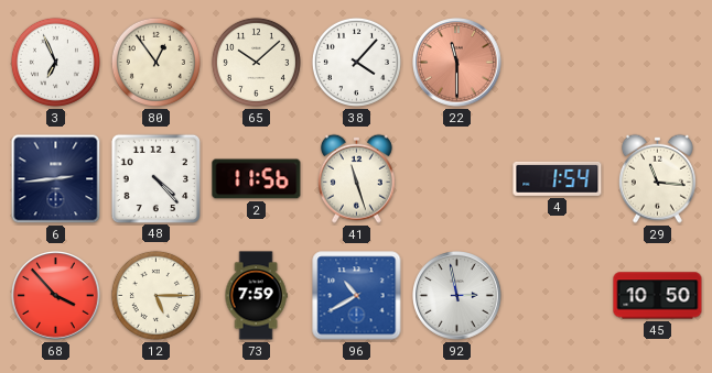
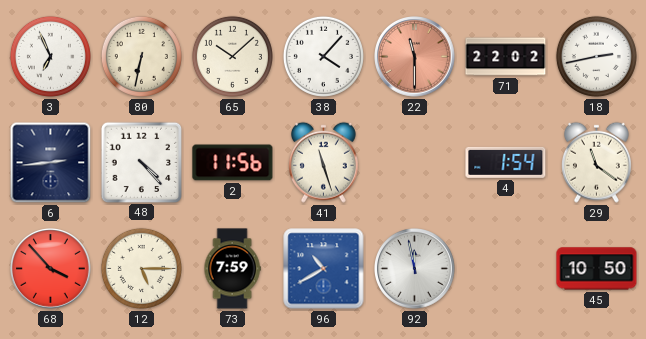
80: 12:54 -> 6:32
71: none -> 22:02
18: none -> 2:43
29: 11:16 -> 11:21
92: 2:58 -> 11:58
